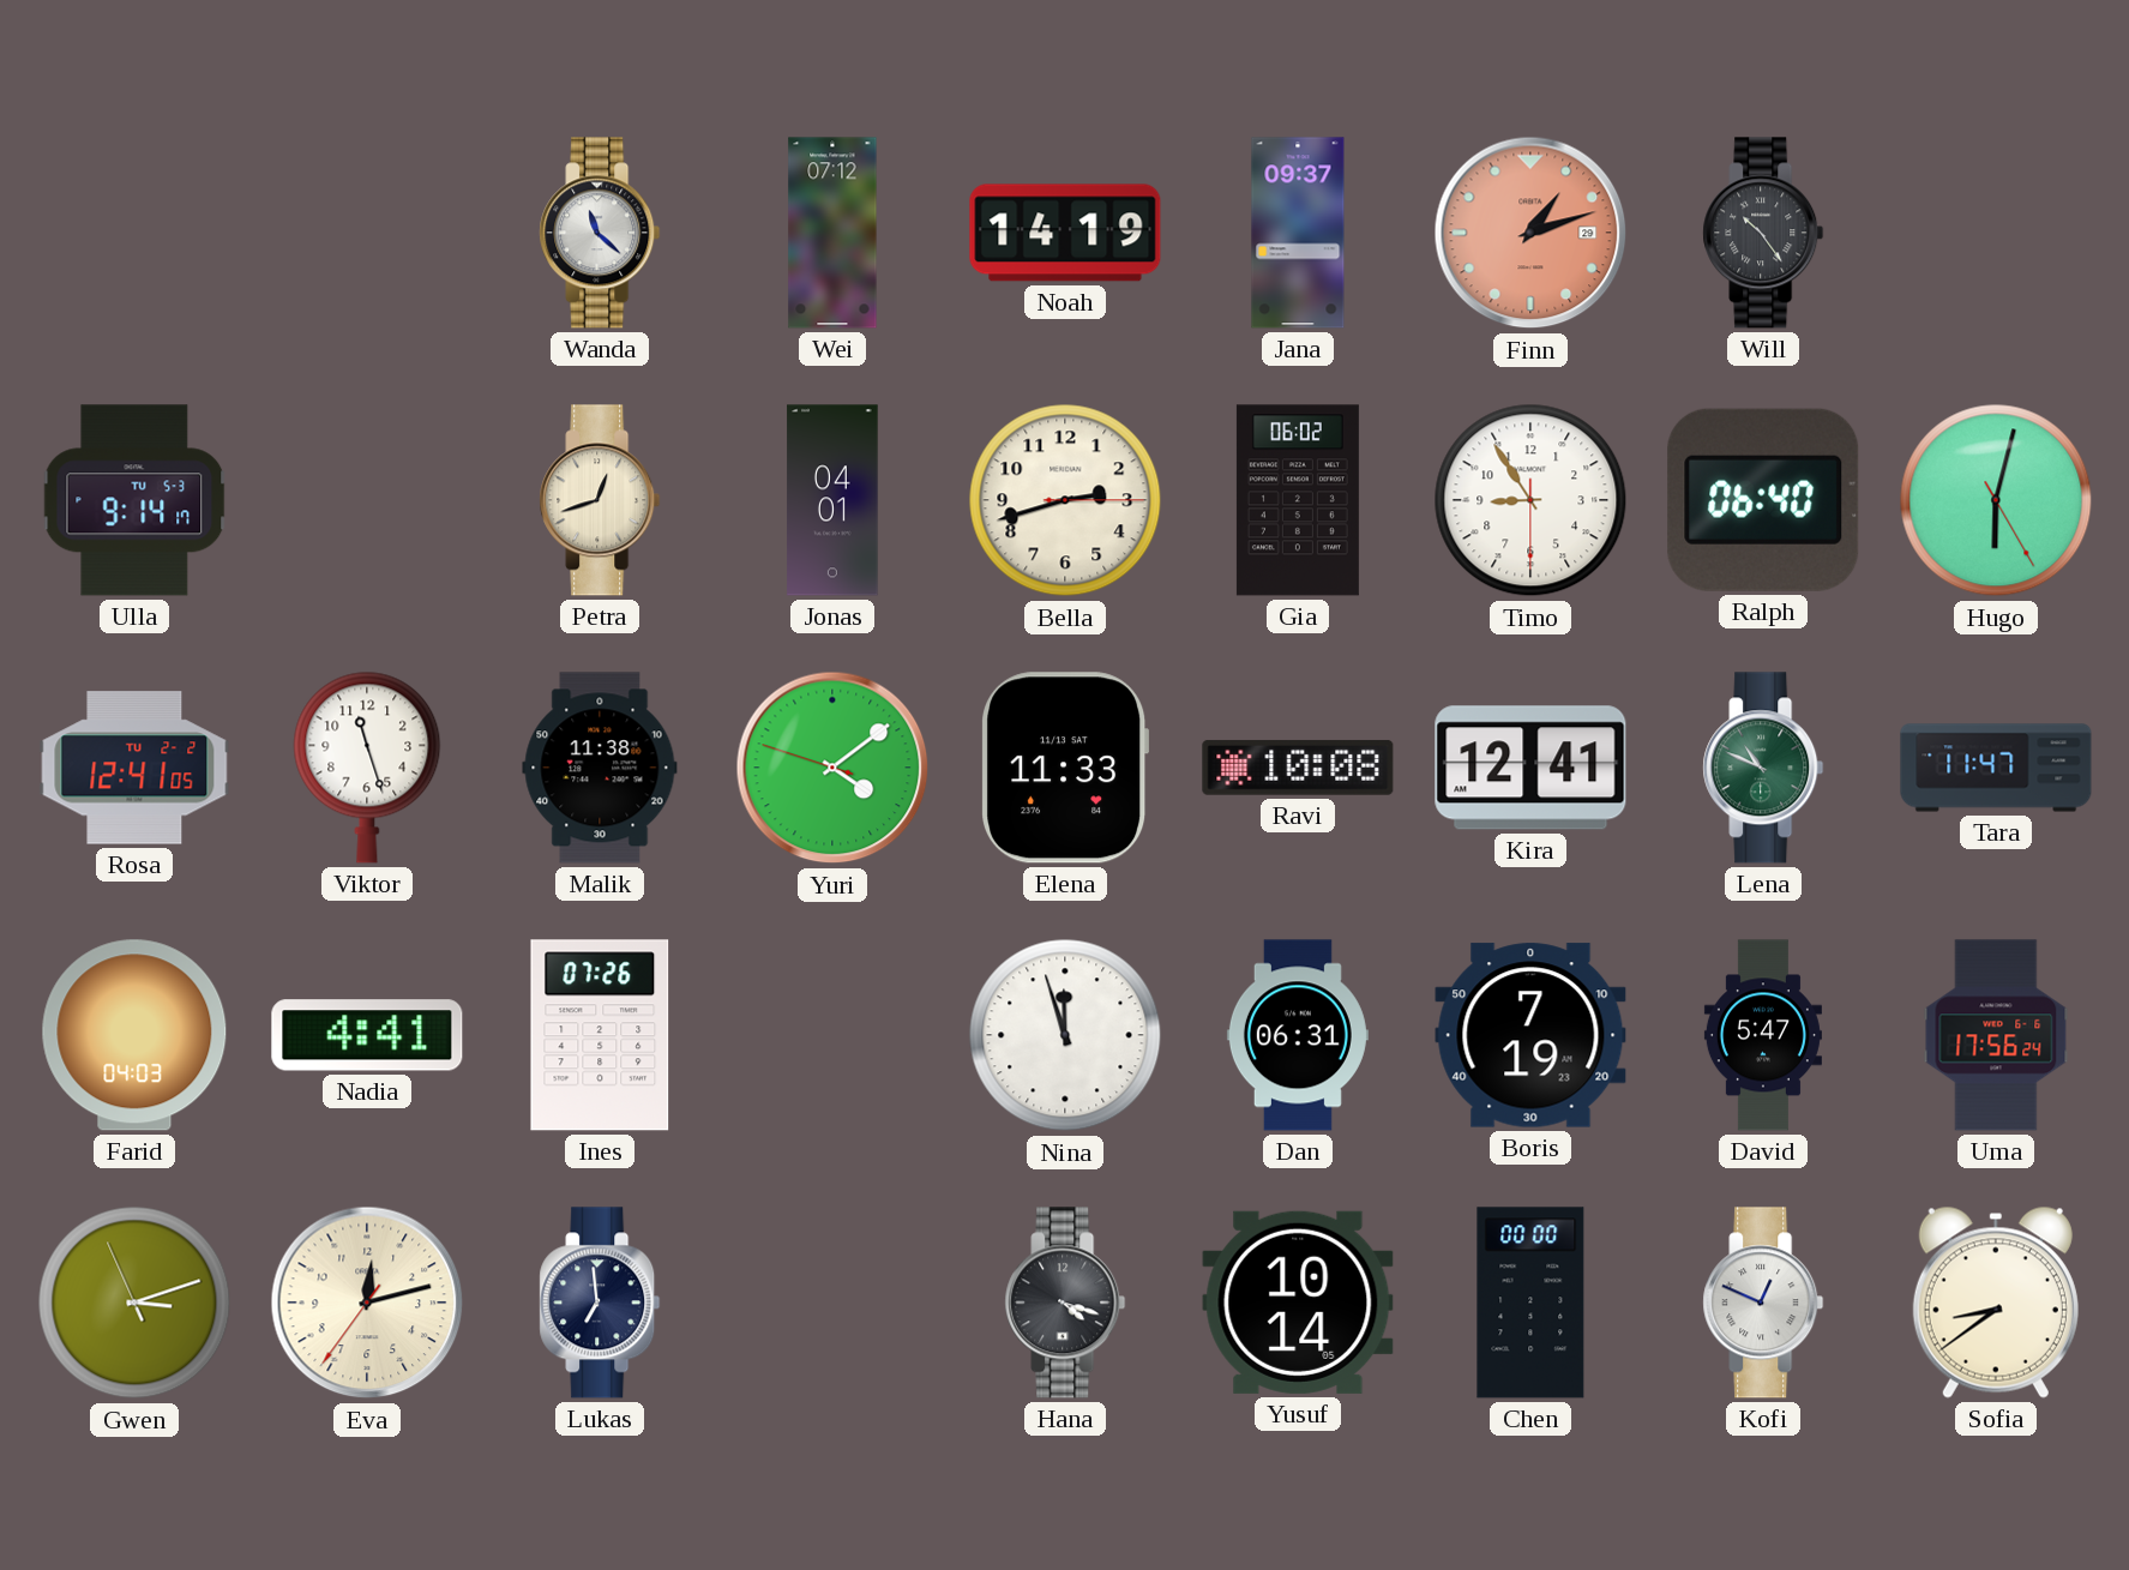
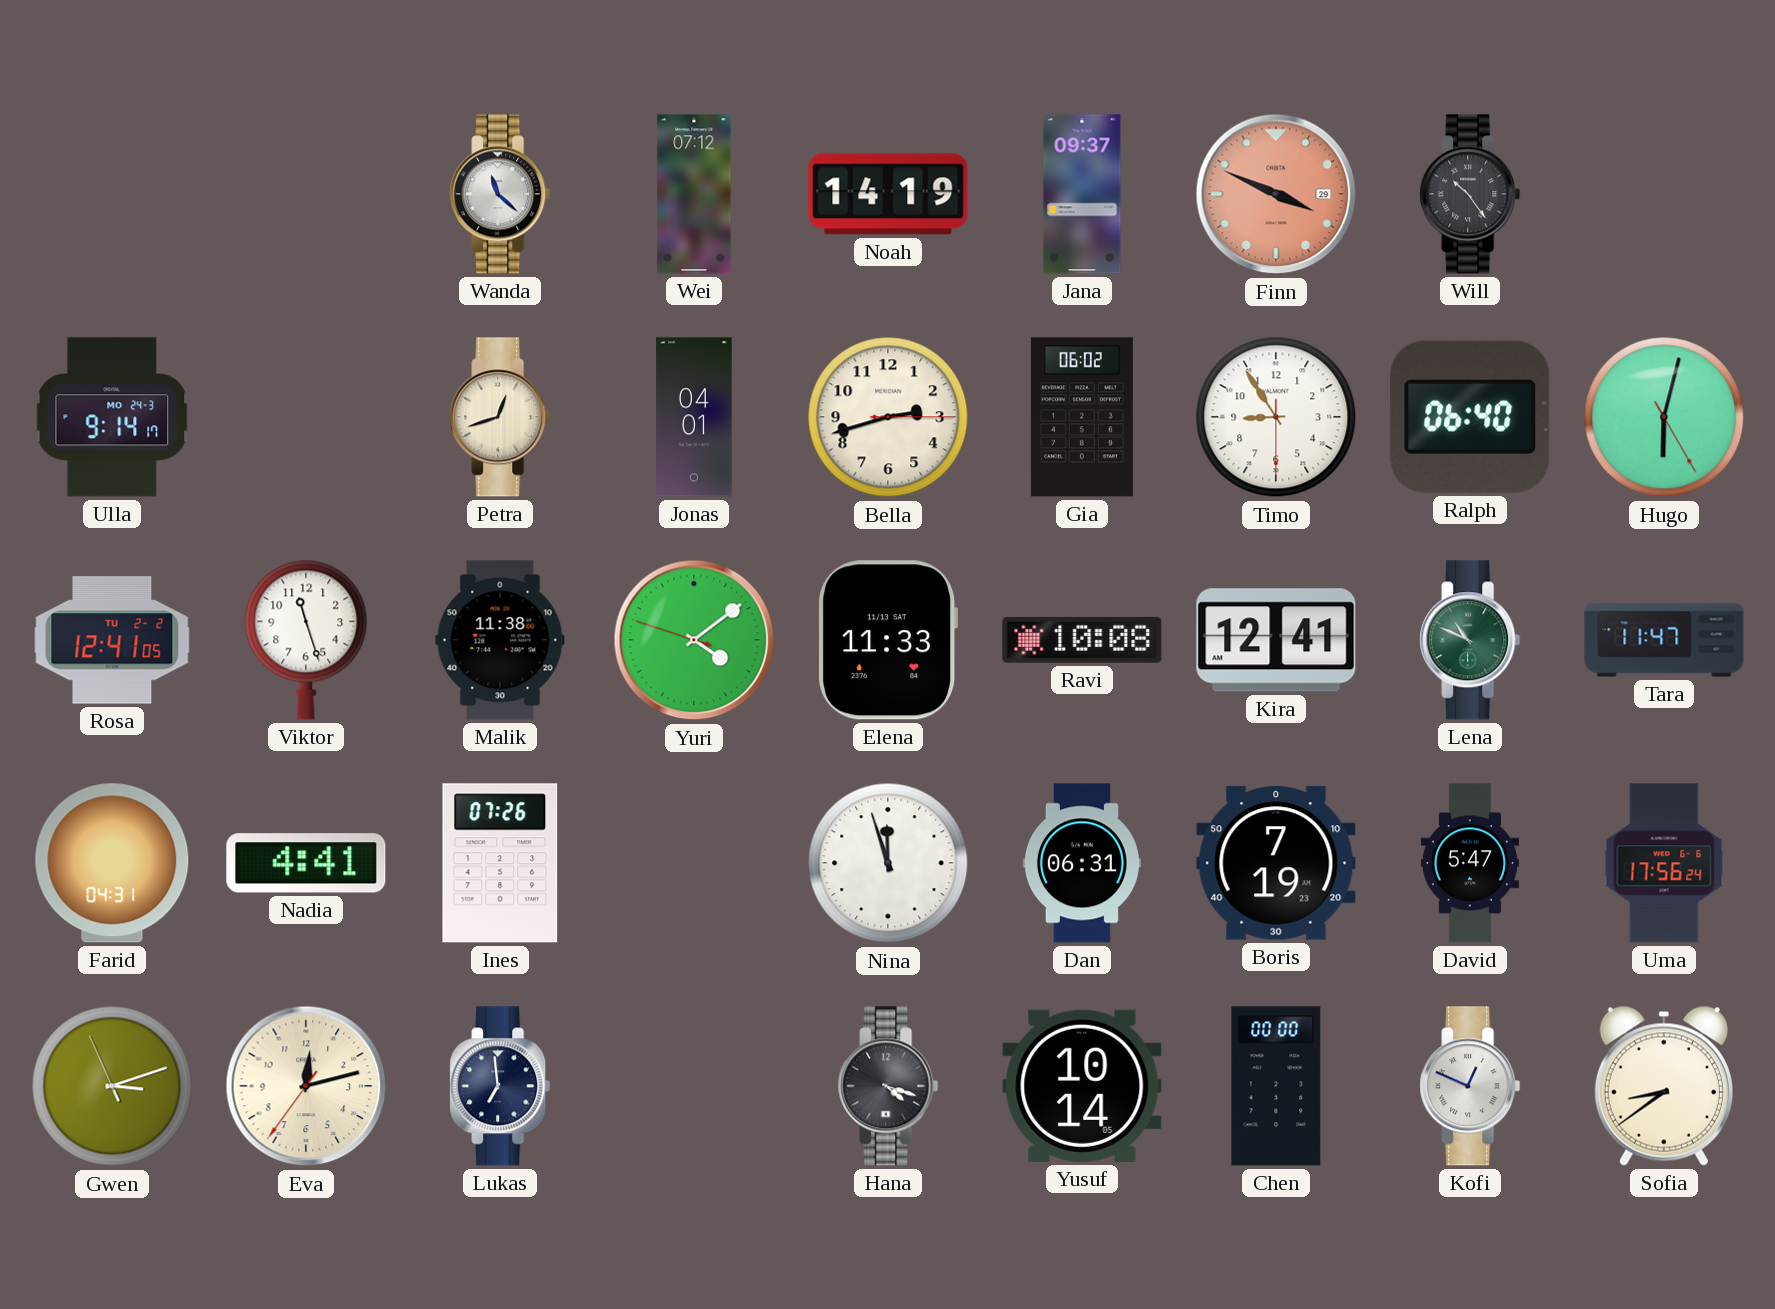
Finn: 1:12 -> 3:49
Ulla date: TU 5-3 -> MO 24-3
Farid: 04:03 -> 04:31
